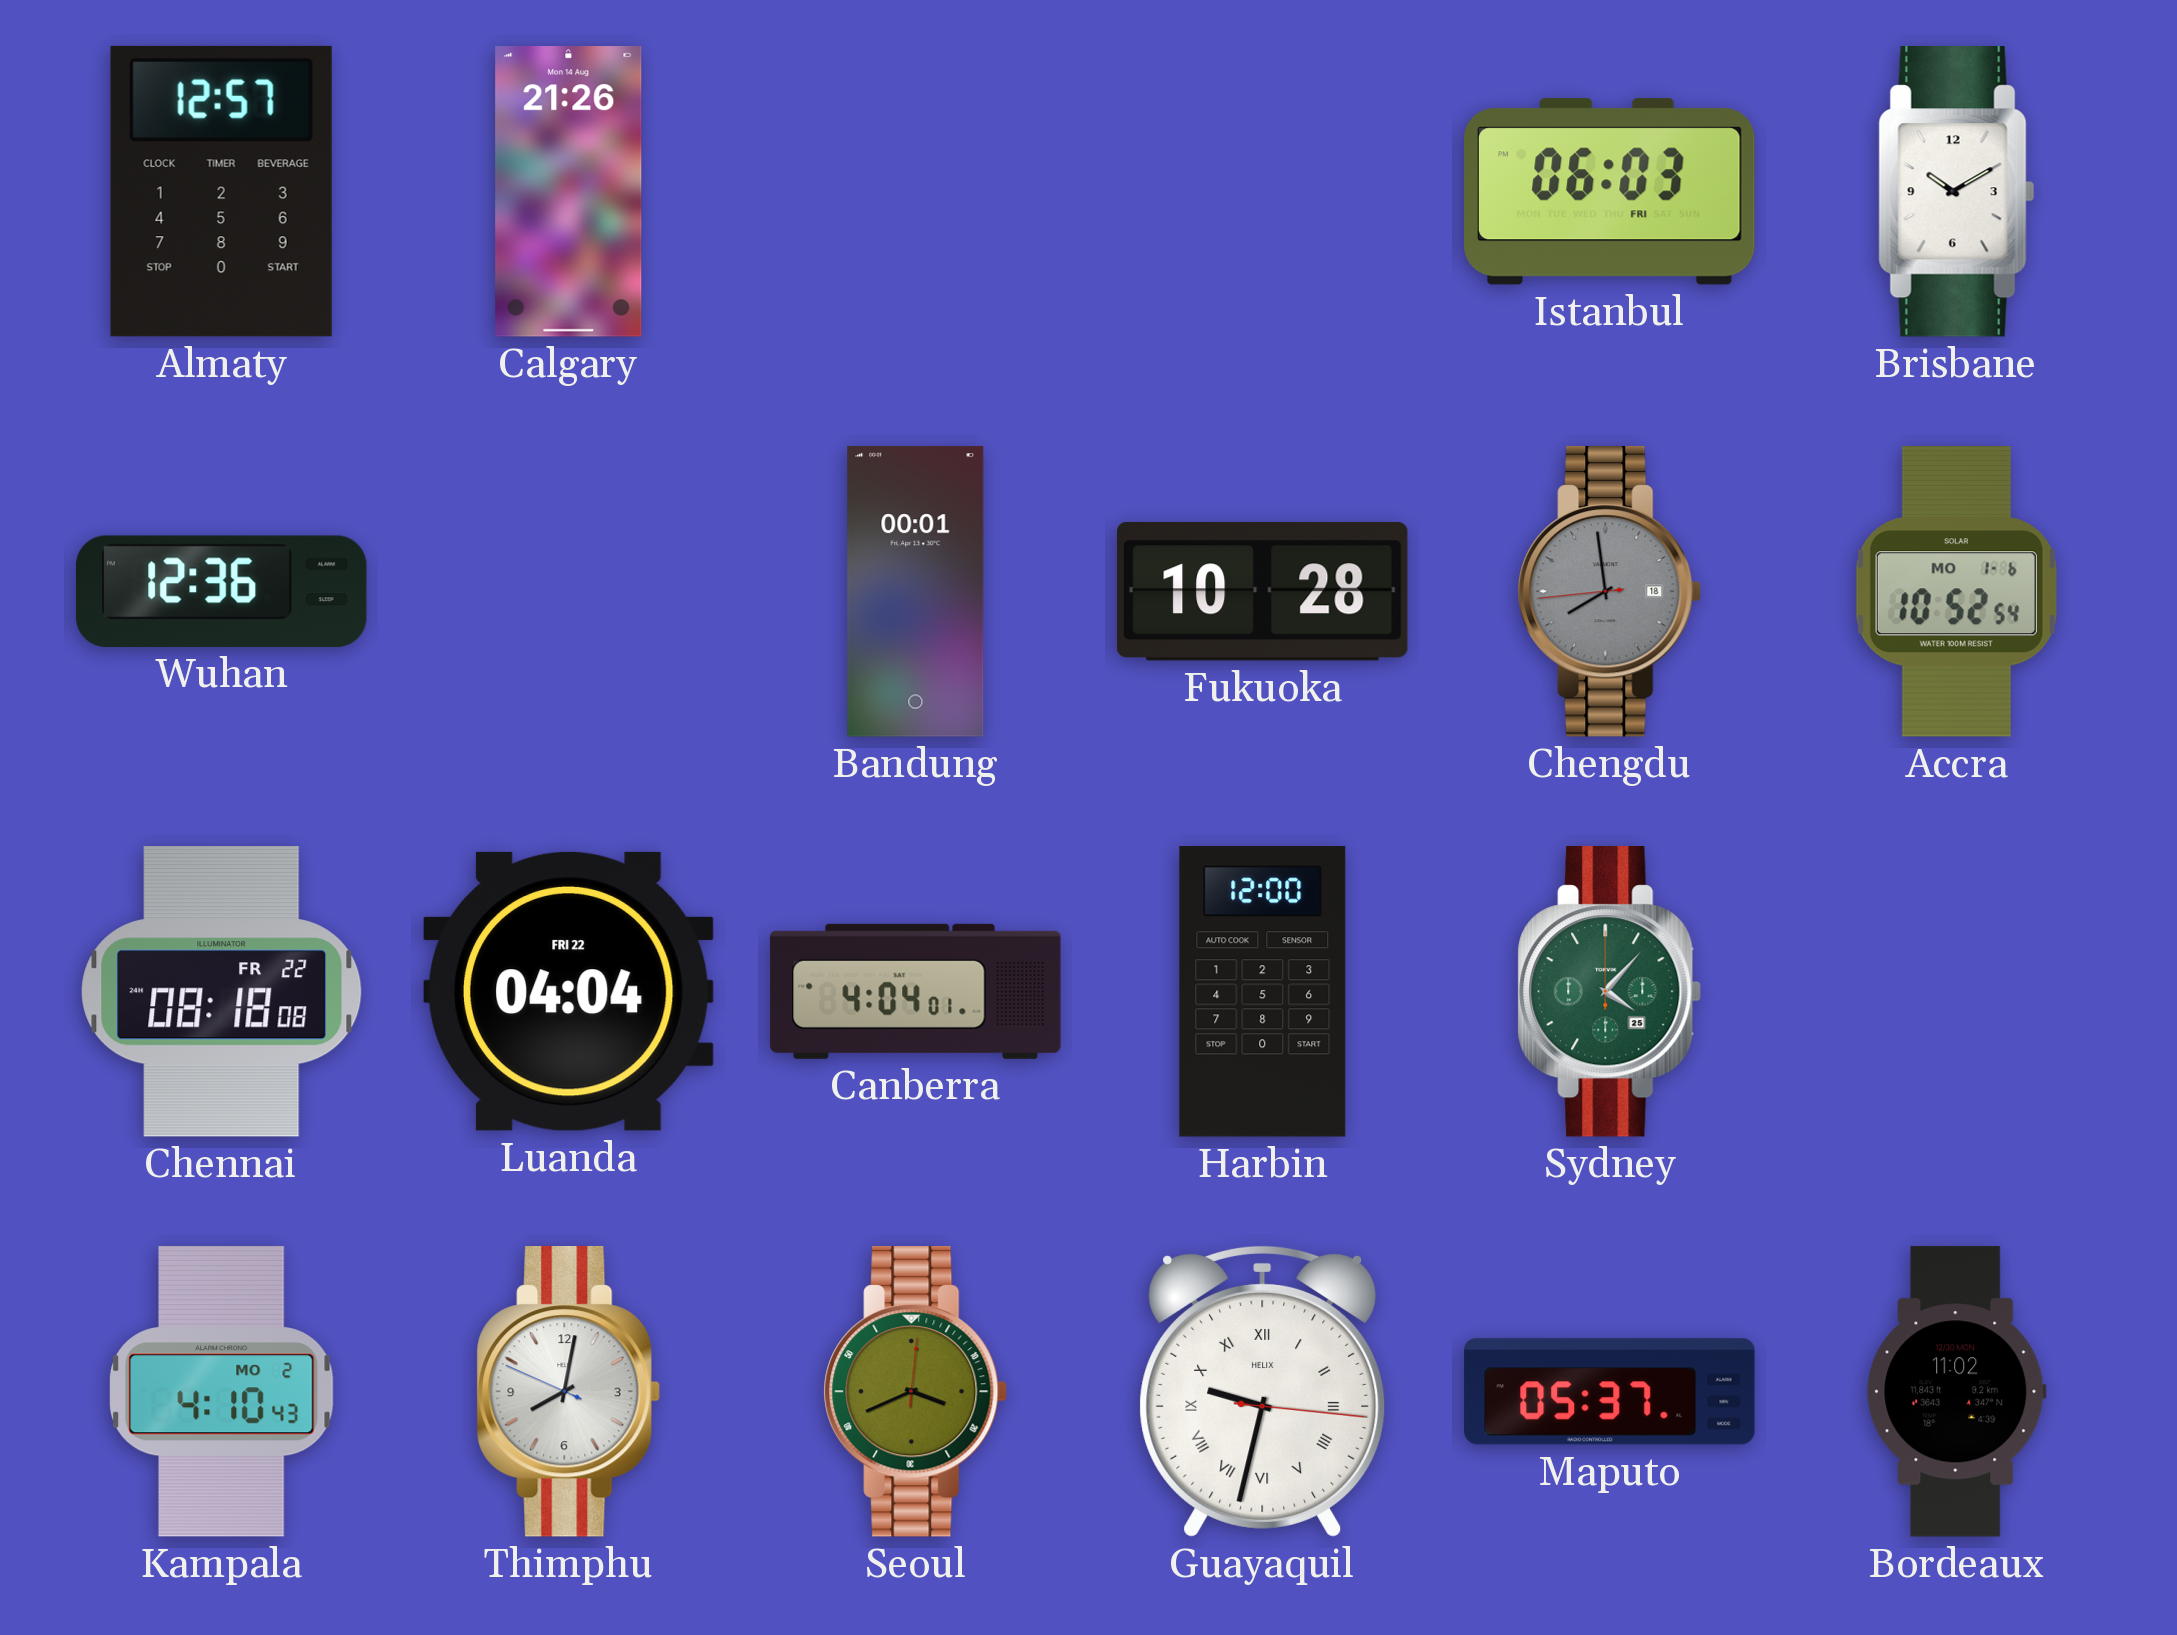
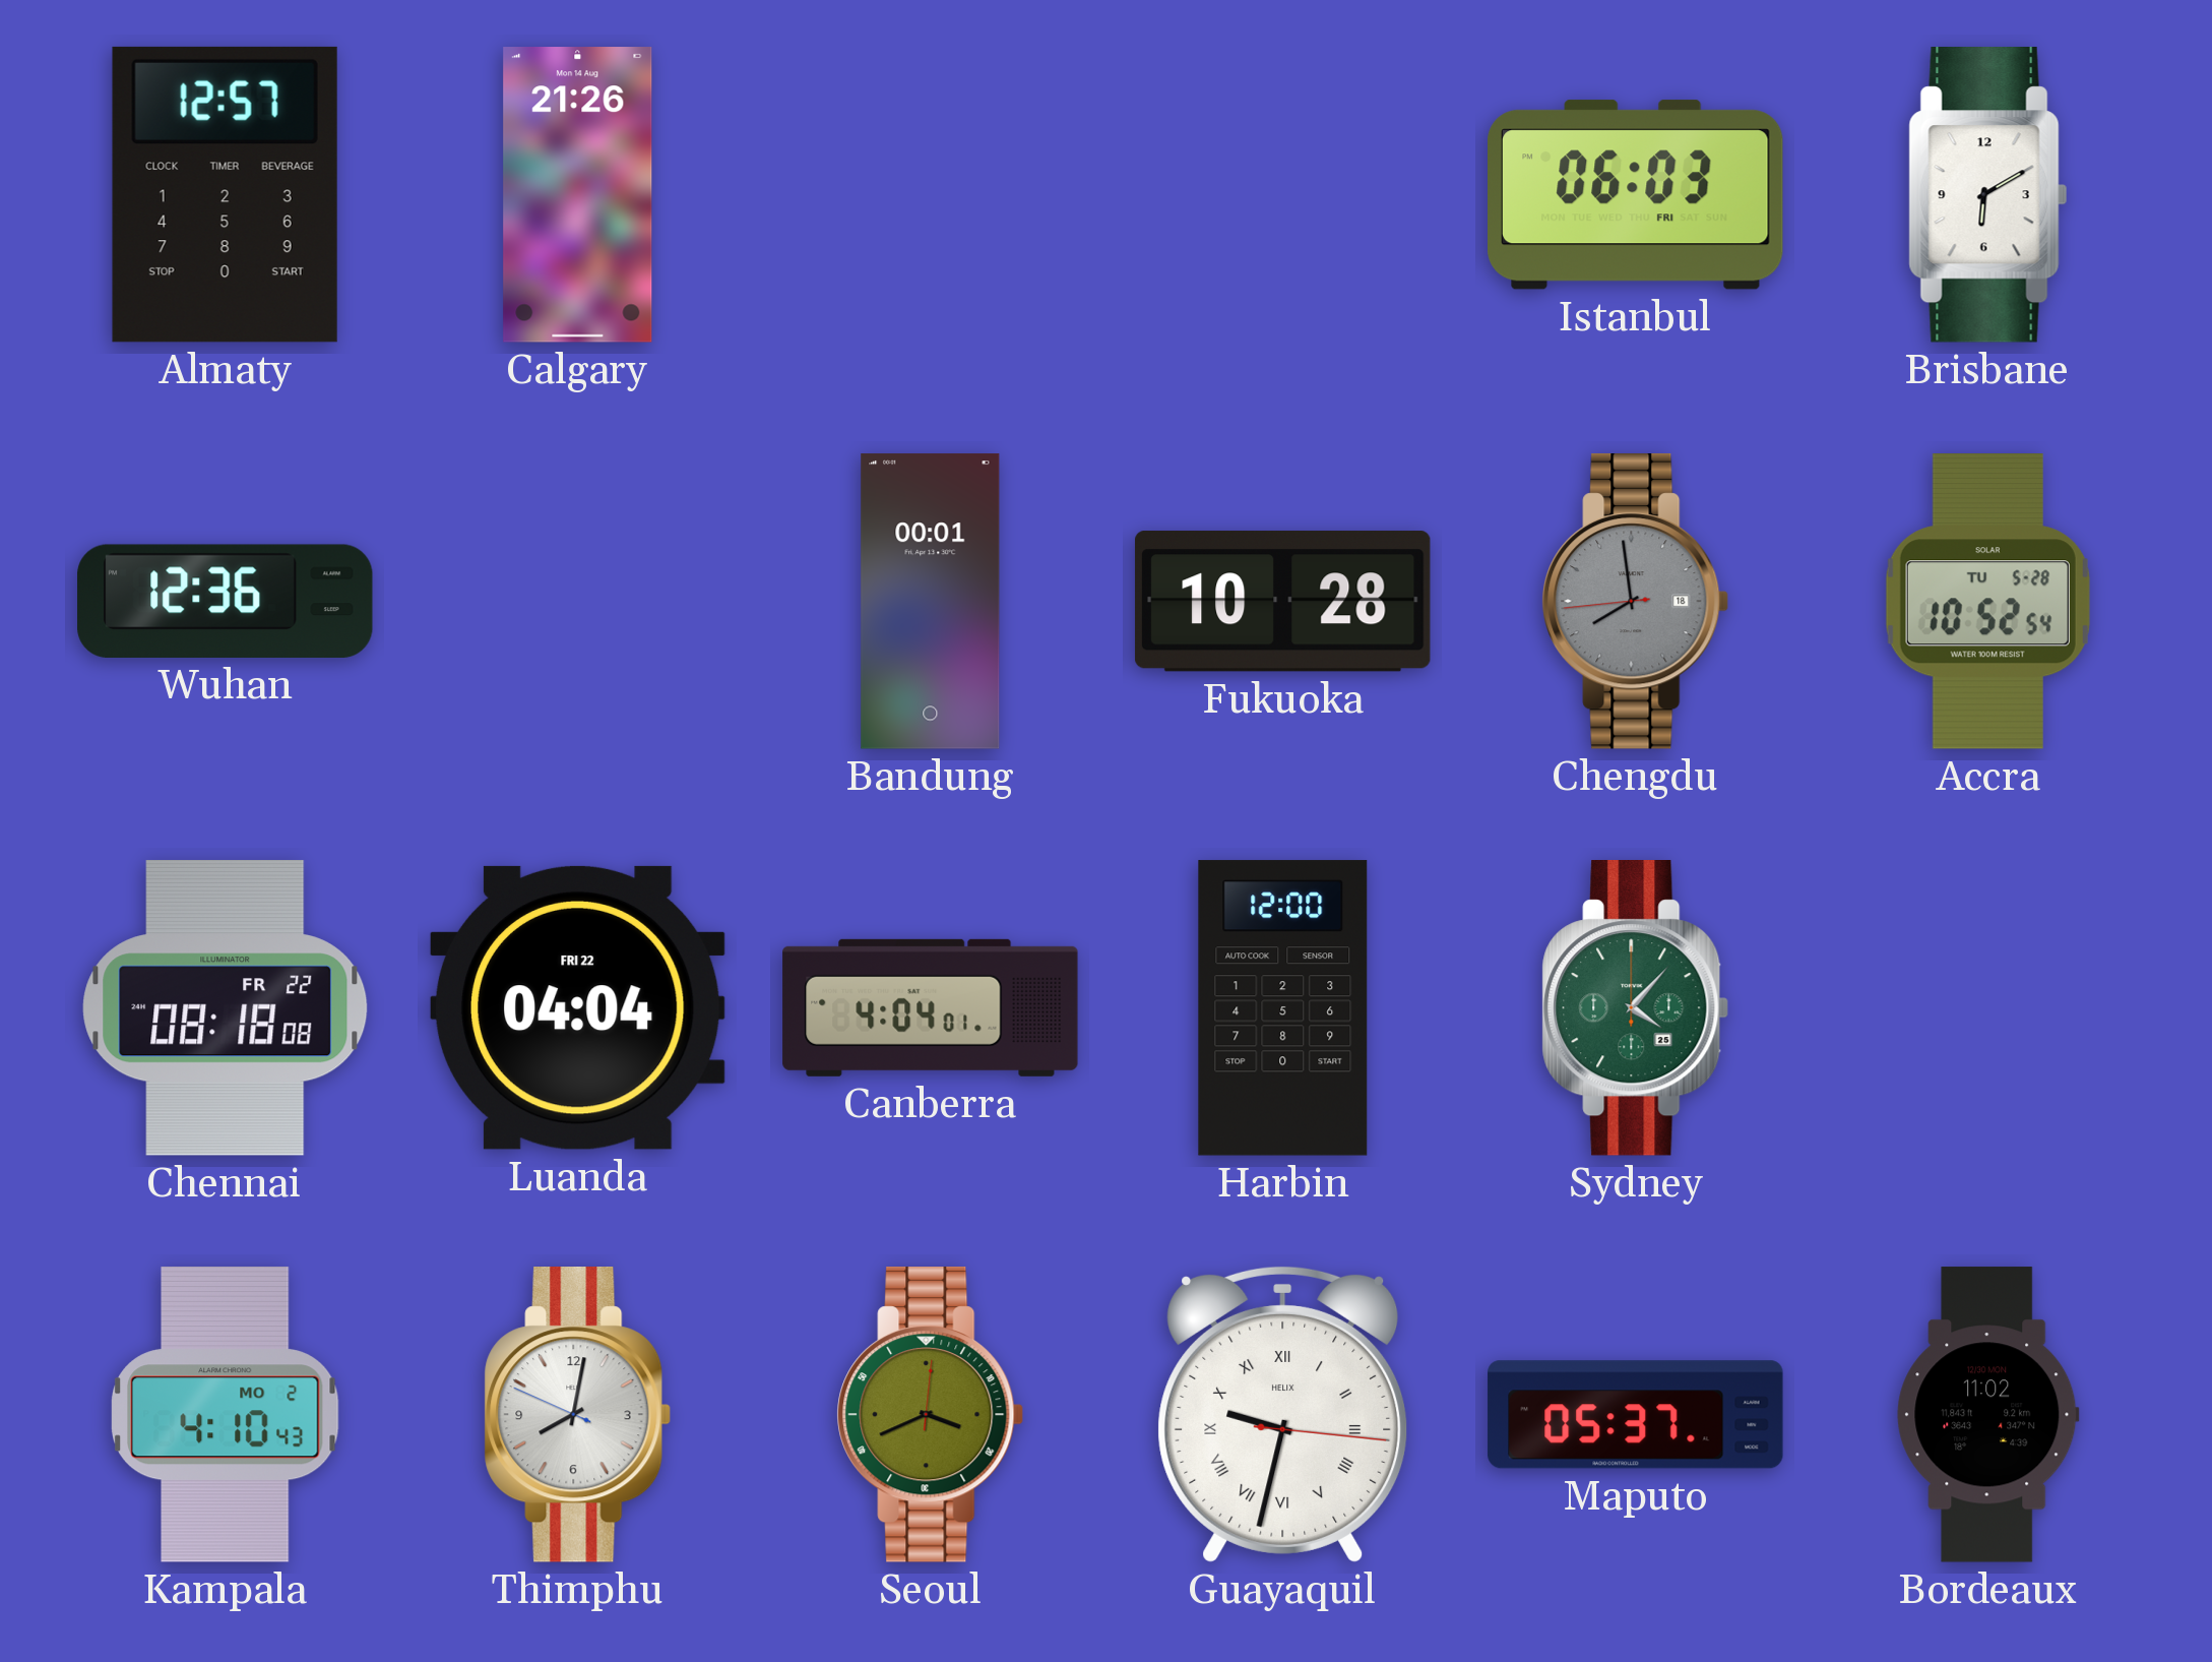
Brisbane: 10:10 -> 6:10
Accra date: MO 1-6 -> TU 5-28
